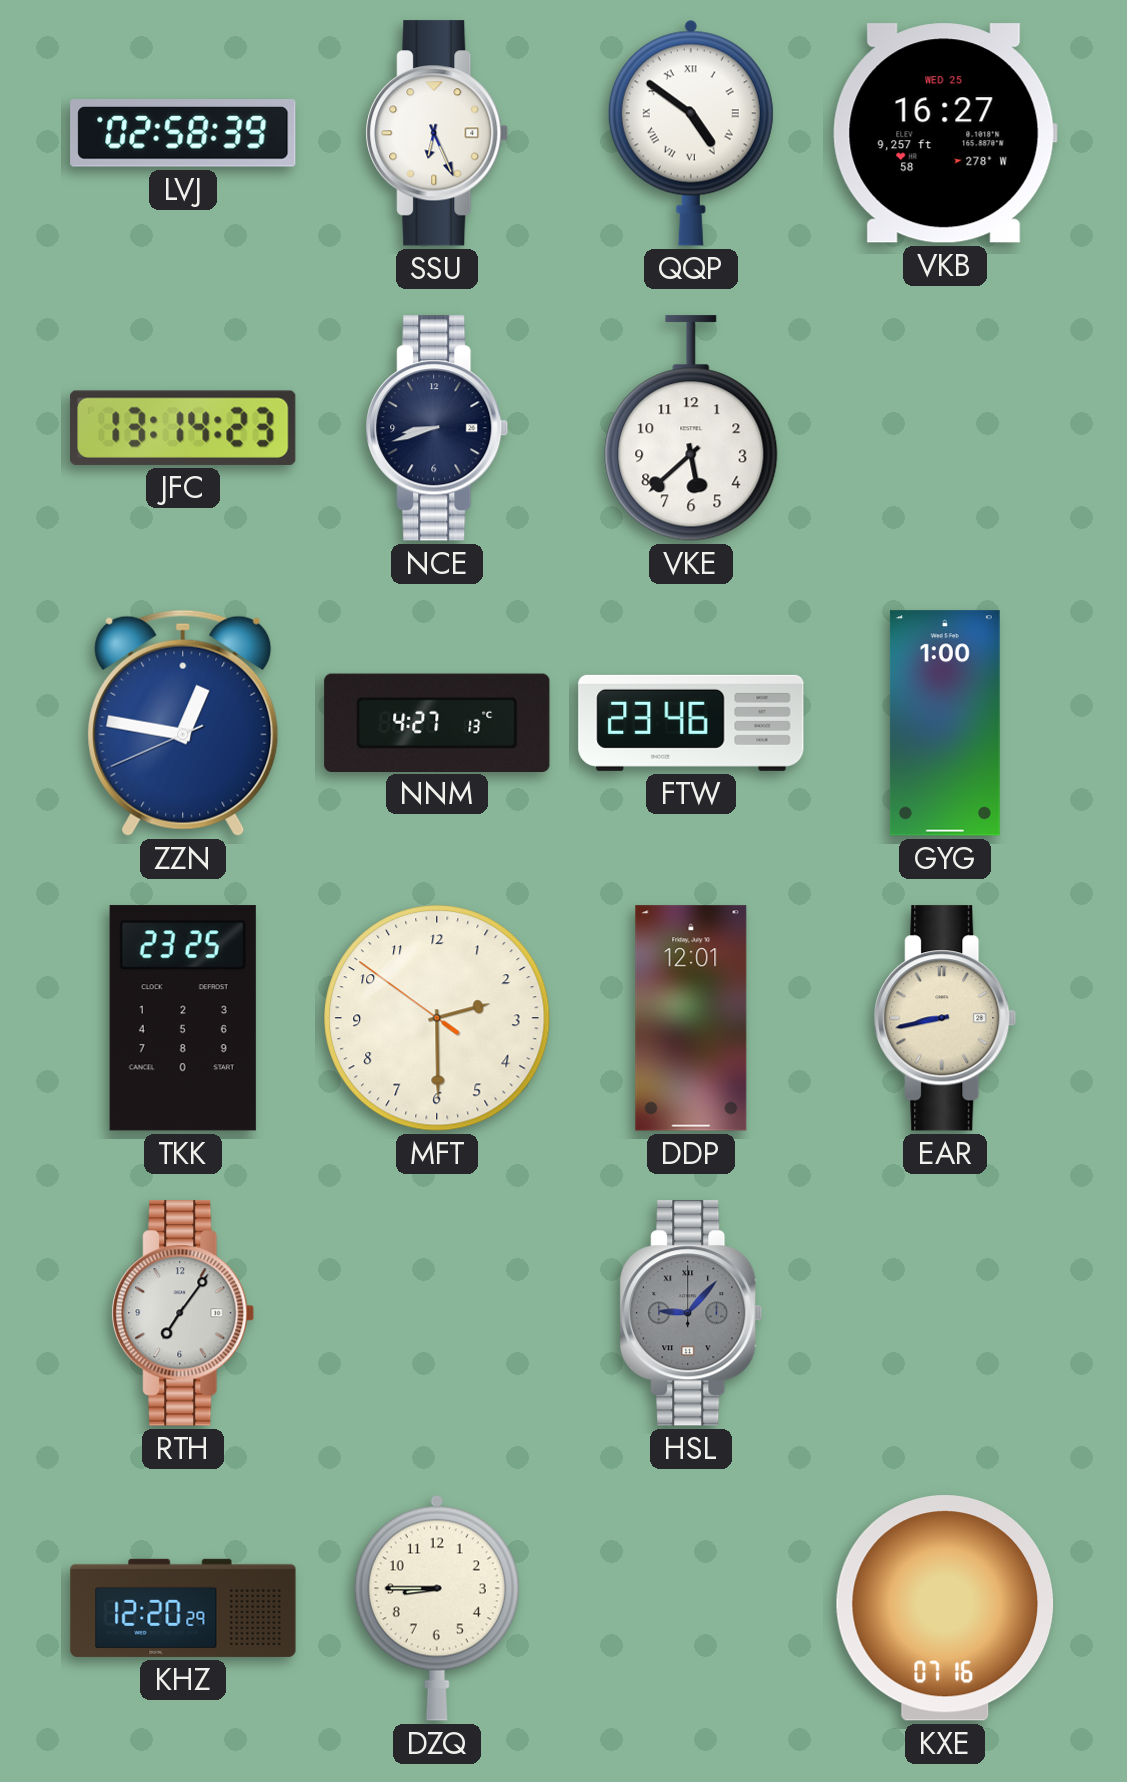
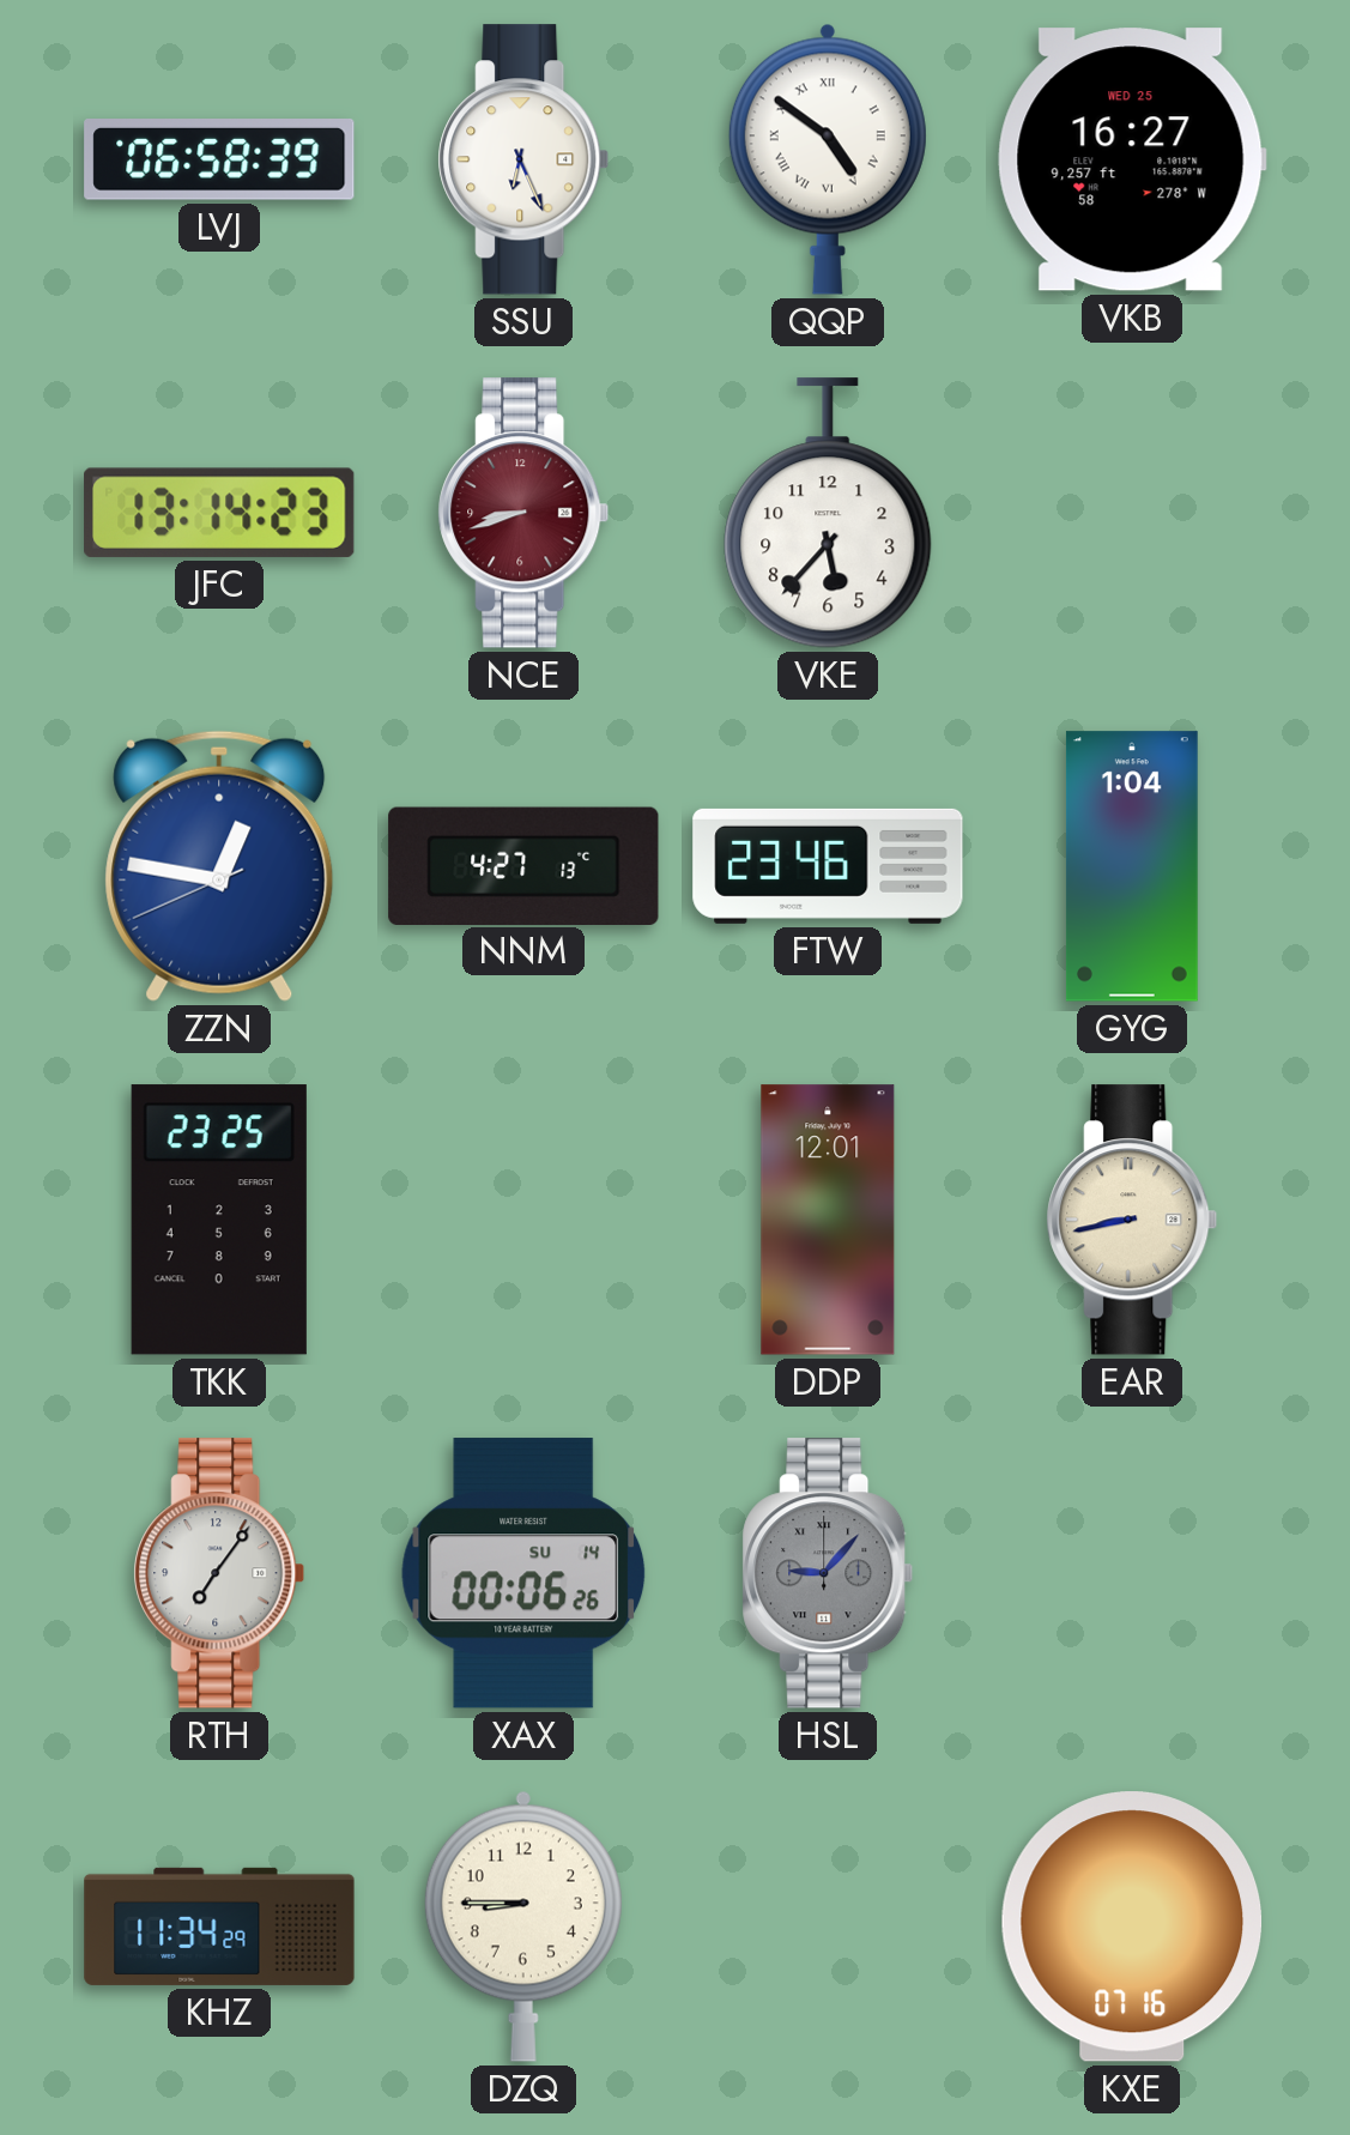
LVJ: 02:58 -> 06:58
NCE dial: navy -> burgundy
VKE: 5:38 -> 5:37
GYG: 1:00 -> 1:04
MFT: 2:29 -> none
XAX: none -> 00:06
KHZ: 12:20 -> 11:34
